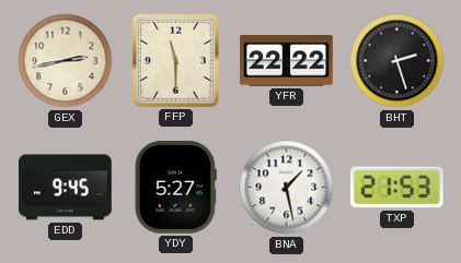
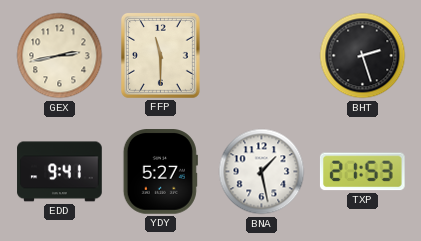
YFR: 22:22 -> none
EDD: 9:45 -> 9:41
